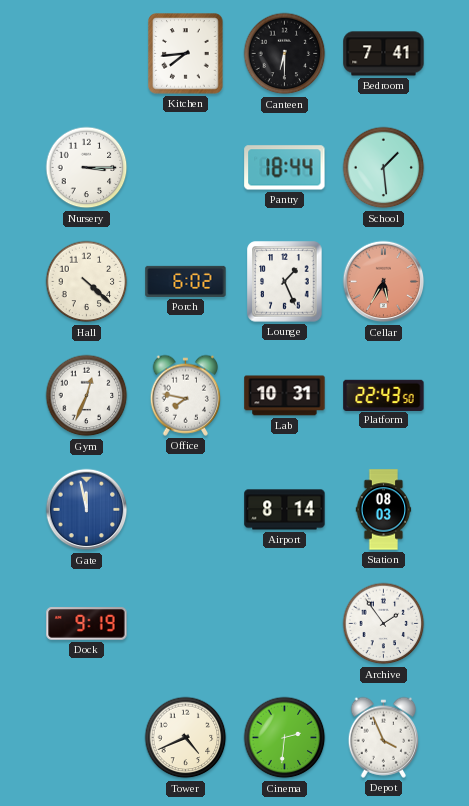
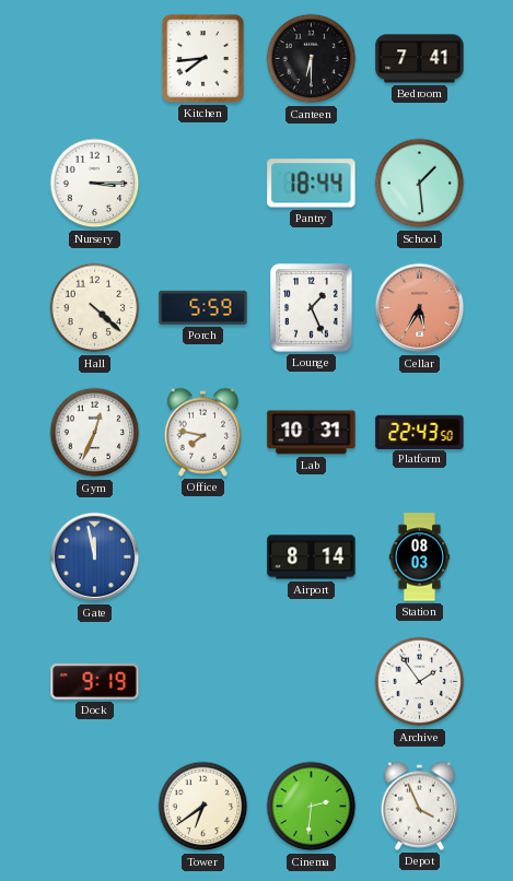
Porch: 6:02 -> 5:59
Tower: 4:41 -> 6:39
